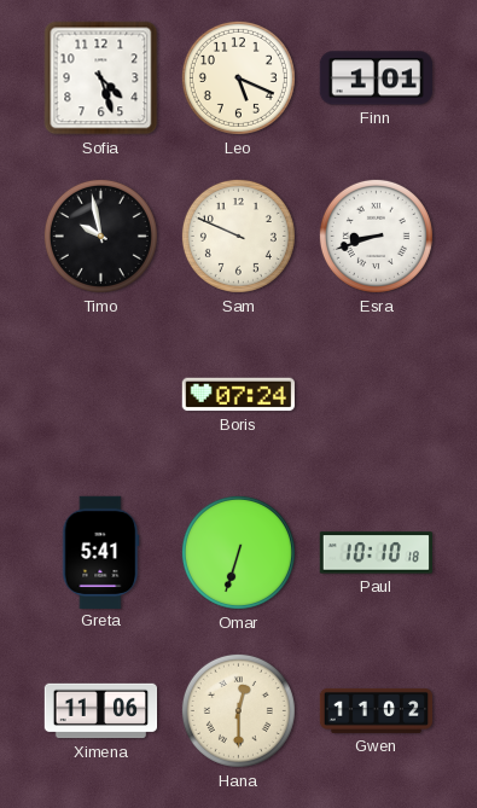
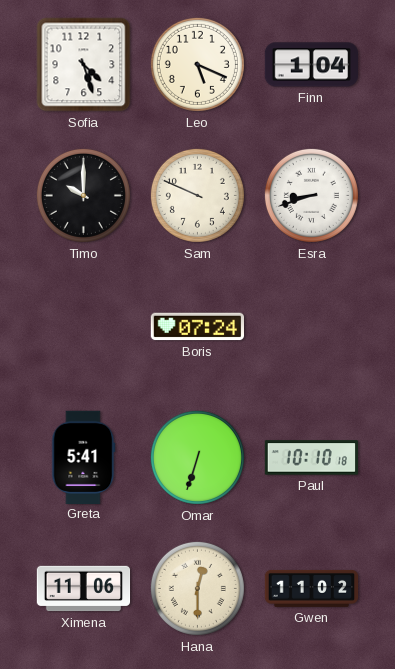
Finn: 1:01 -> 1:04
Timo: 9:58 -> 10:00
